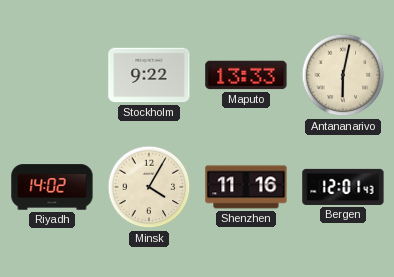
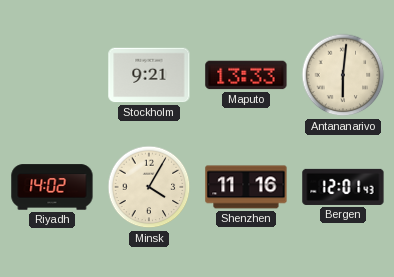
Stockholm: 9:22 -> 9:21
Antananarivo: 6:02 -> 6:01
